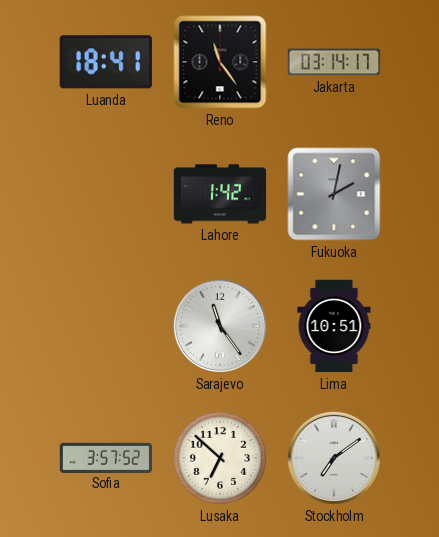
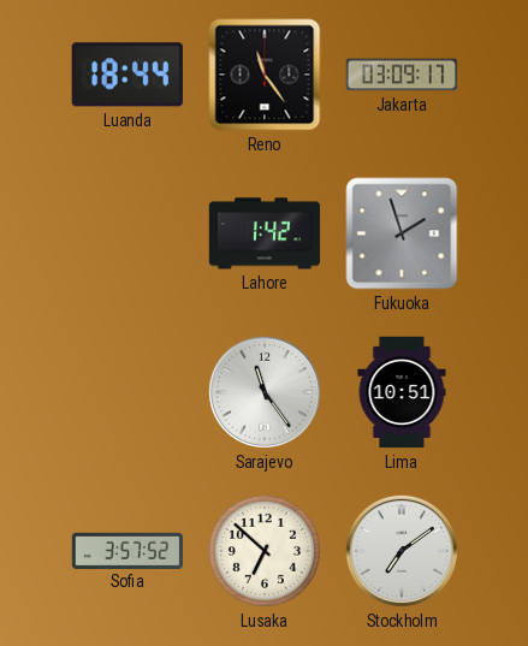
Luanda: 18:41 -> 18:44
Jakarta: 03:14 -> 03:09
Fukuoka: 2:02 -> 1:57
